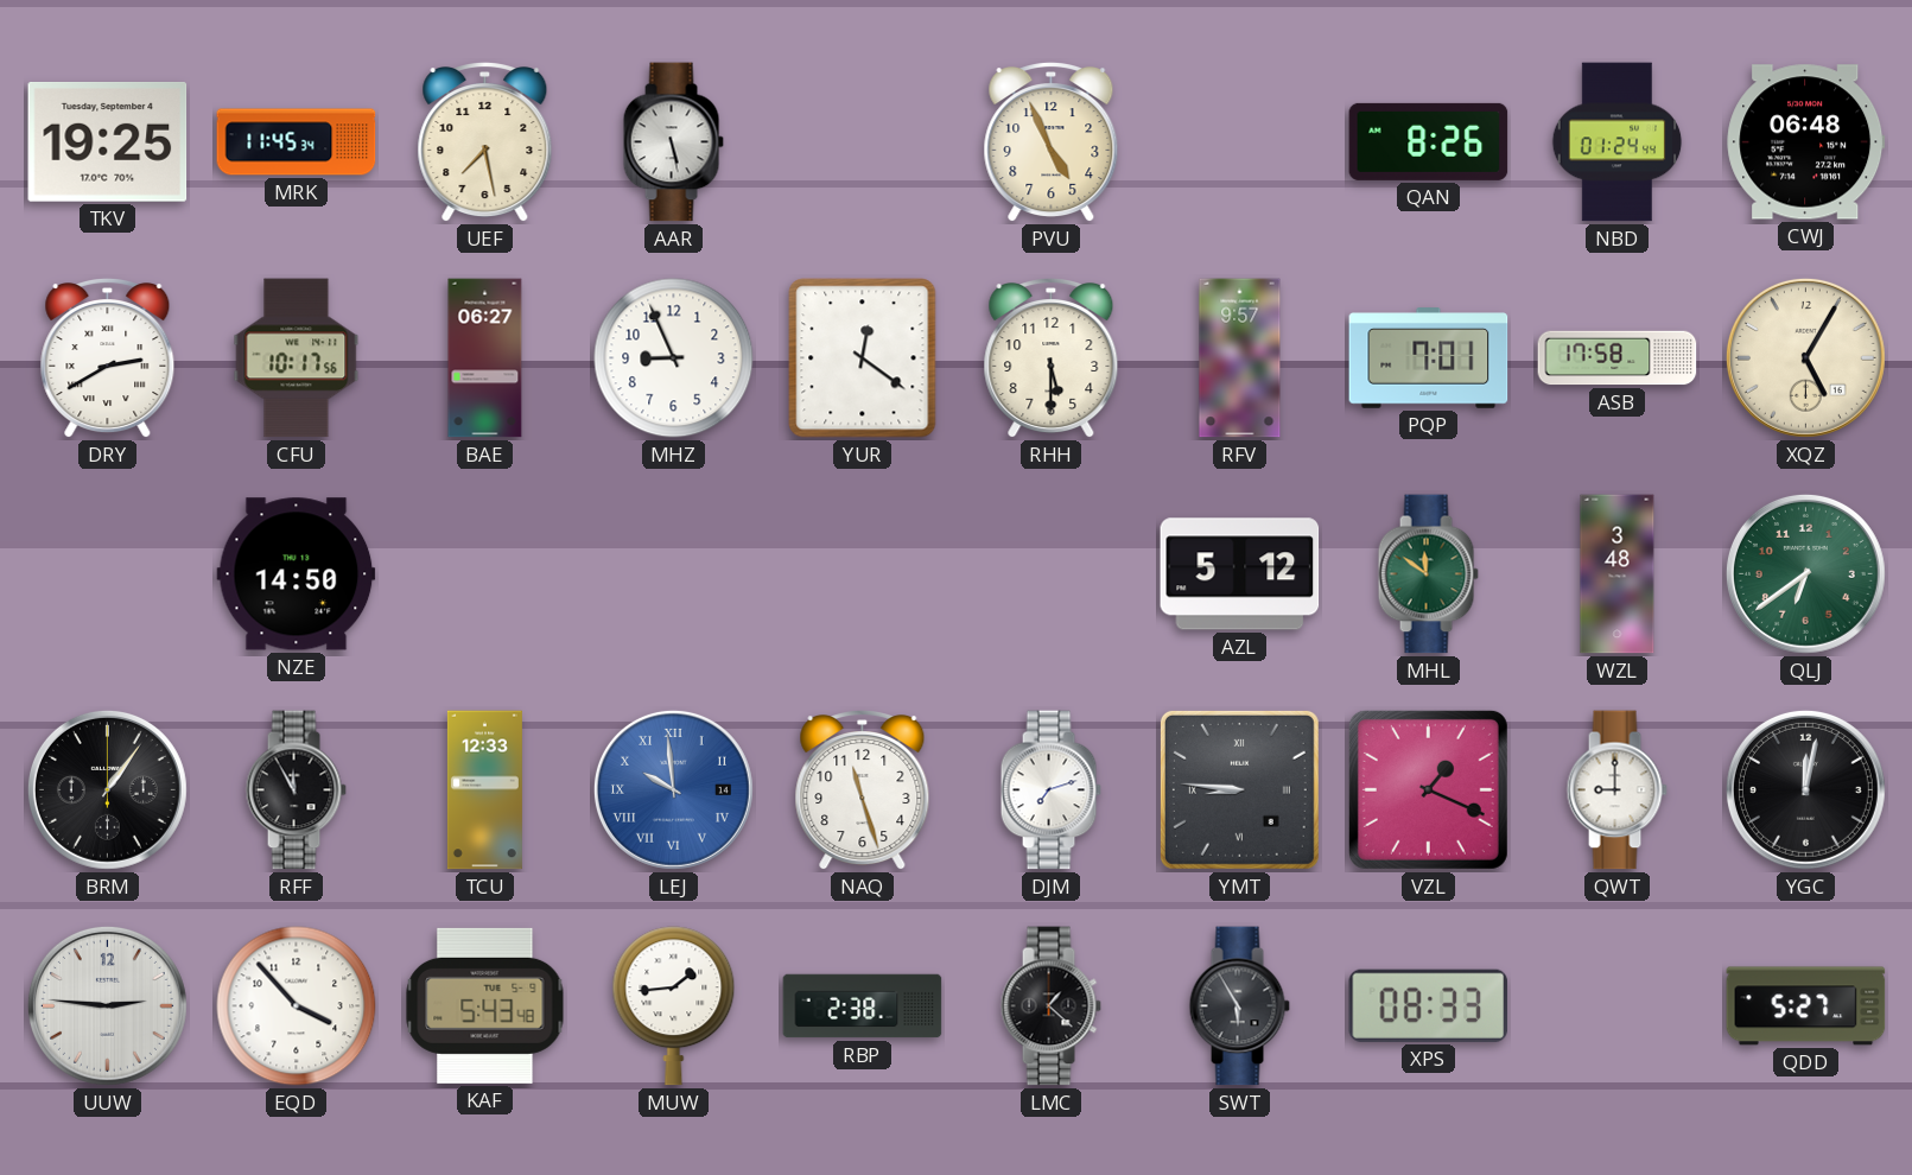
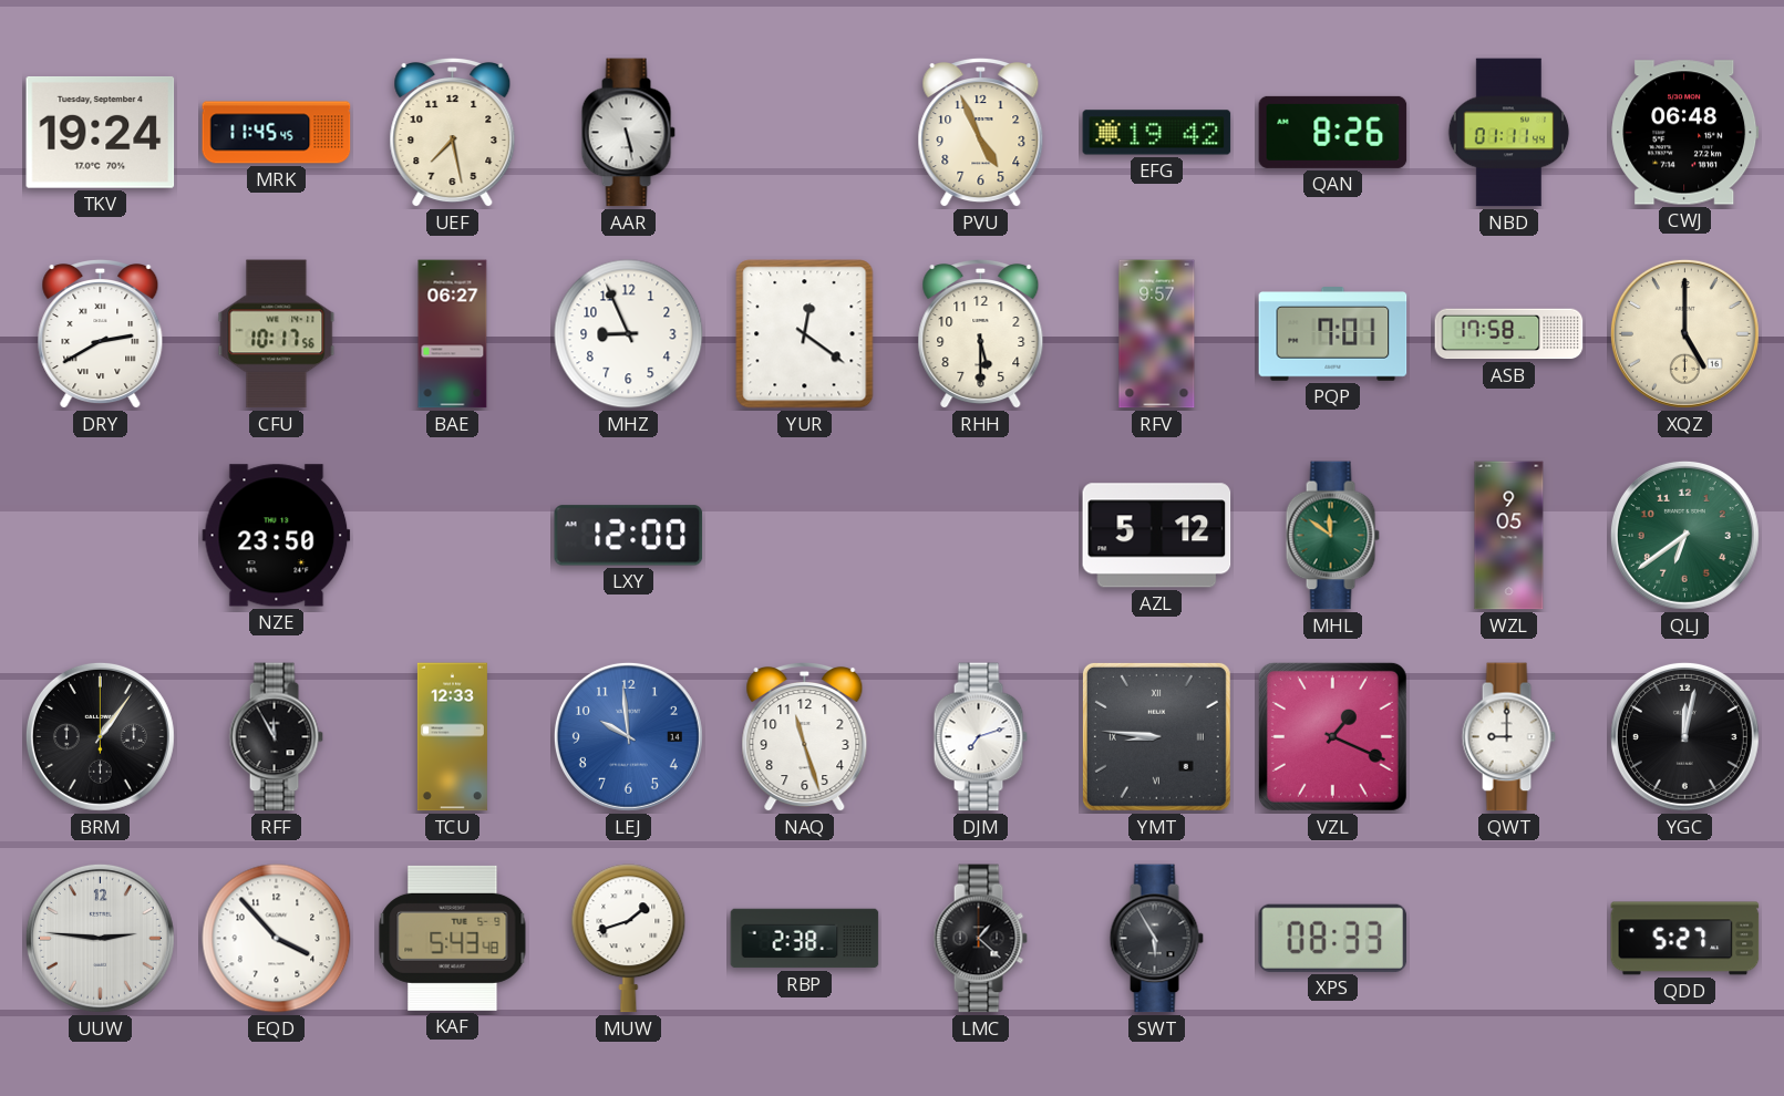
TKV: 19:25 -> 19:24
MRK: 11:45:34 -> 11:45:45
EFG: none -> 19:42
NBD: 01:24 -> 01:11
XQZ: 5:05 -> 5:00
NZE: 14:50 -> 23:50
LXY: none -> 12:00
WZL: 3:48 -> 9:05
LEJ numerals: Roman -> Arabic
MUW: 1:44 -> 1:42
